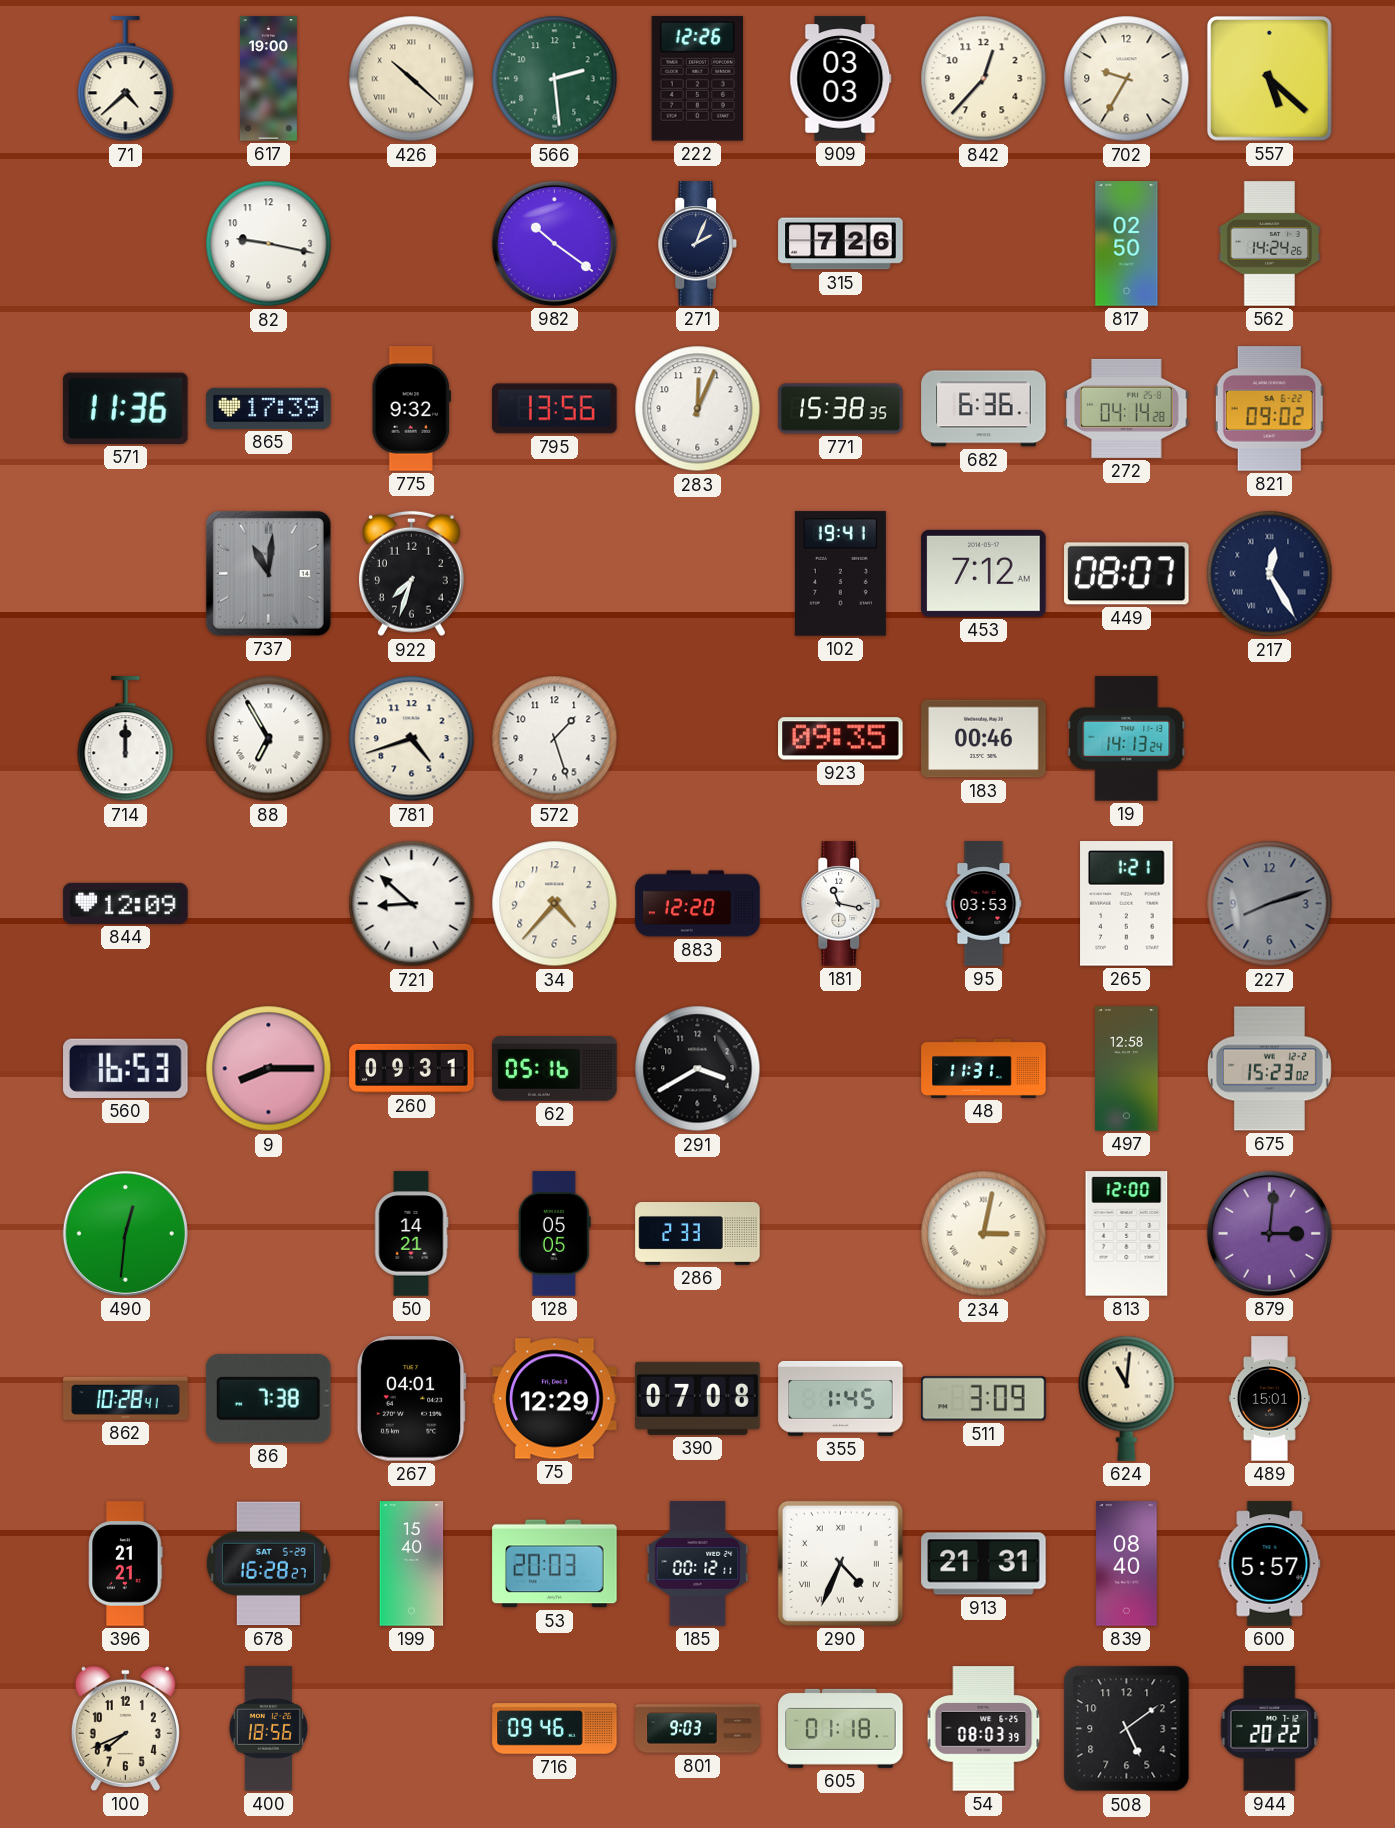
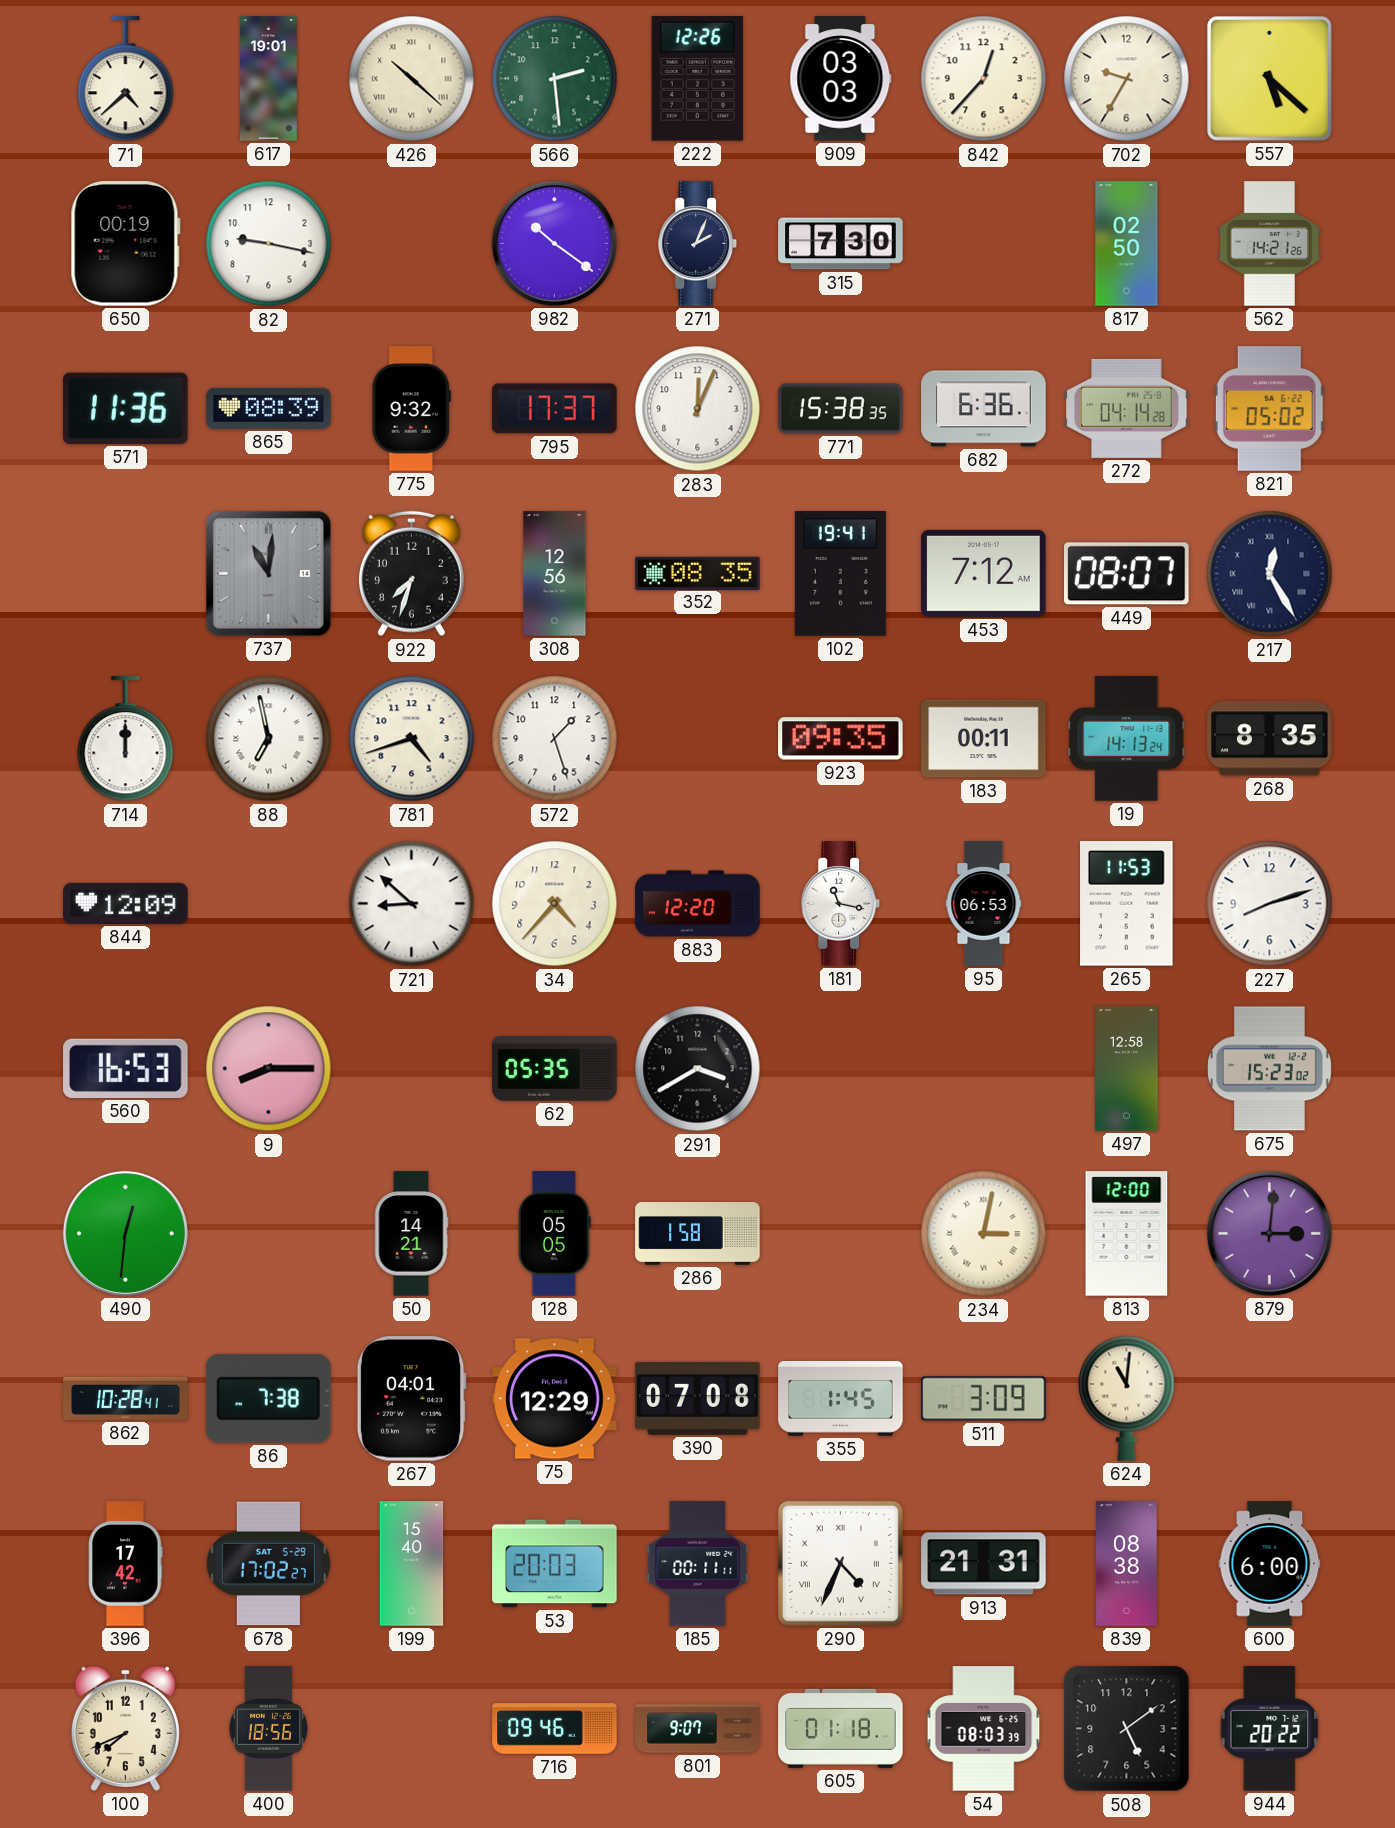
617: 19:00 -> 19:01
650: none -> 00:19
315: 7:26 -> 7:30
562: 14:24 -> 14:21
865: 17:39 -> 08:39
795: 13:56 -> 17:37
821: 09:02 -> 05:02
308: none -> 12:56
352: none -> 08:35
88: 6:55 -> 6:58
183: 00:46 -> 00:11
268: none -> 8:35
95: 03:53 -> 06:53
265: 1:21 -> 11:53
227 dial: grey -> white
260: 09:31 -> none
62: 05:16 -> 05:35
48: 11:31 -> none
286: 2:33 -> 1:58
489: 15:01 -> none
396: 21:21 -> 17:42
678: 16:28 -> 17:02
185: 00:12 -> 00:11
839: 08:40 -> 08:38
600: 5:57 -> 6:00
801: 9:03 -> 9:07
